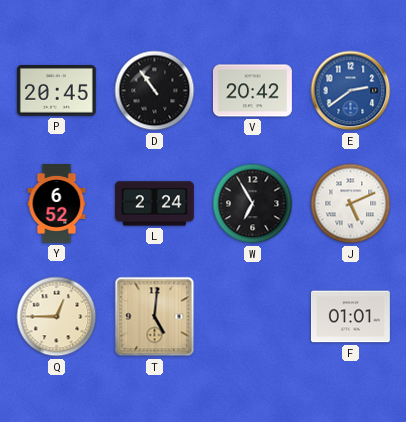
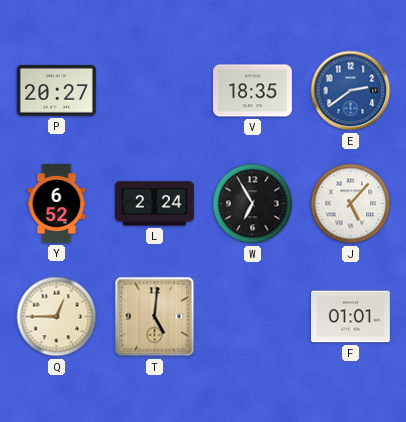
P: 20:45 -> 20:27
D: 10:54 -> none
V: 20:42 -> 18:35
J: 5:11 -> 5:07
